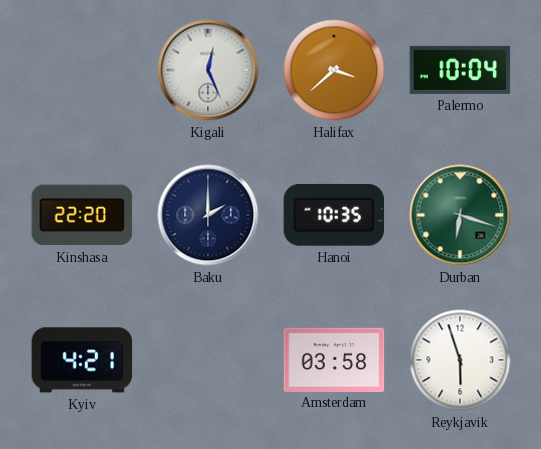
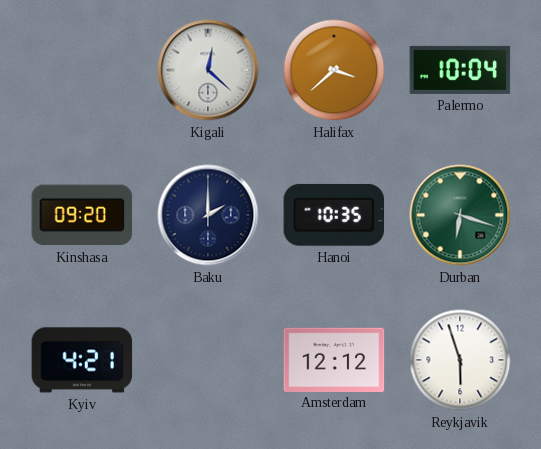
Kigali: 12:26 -> 12:22
Kinshasa: 22:20 -> 09:20
Amsterdam: 03:58 -> 12:12
